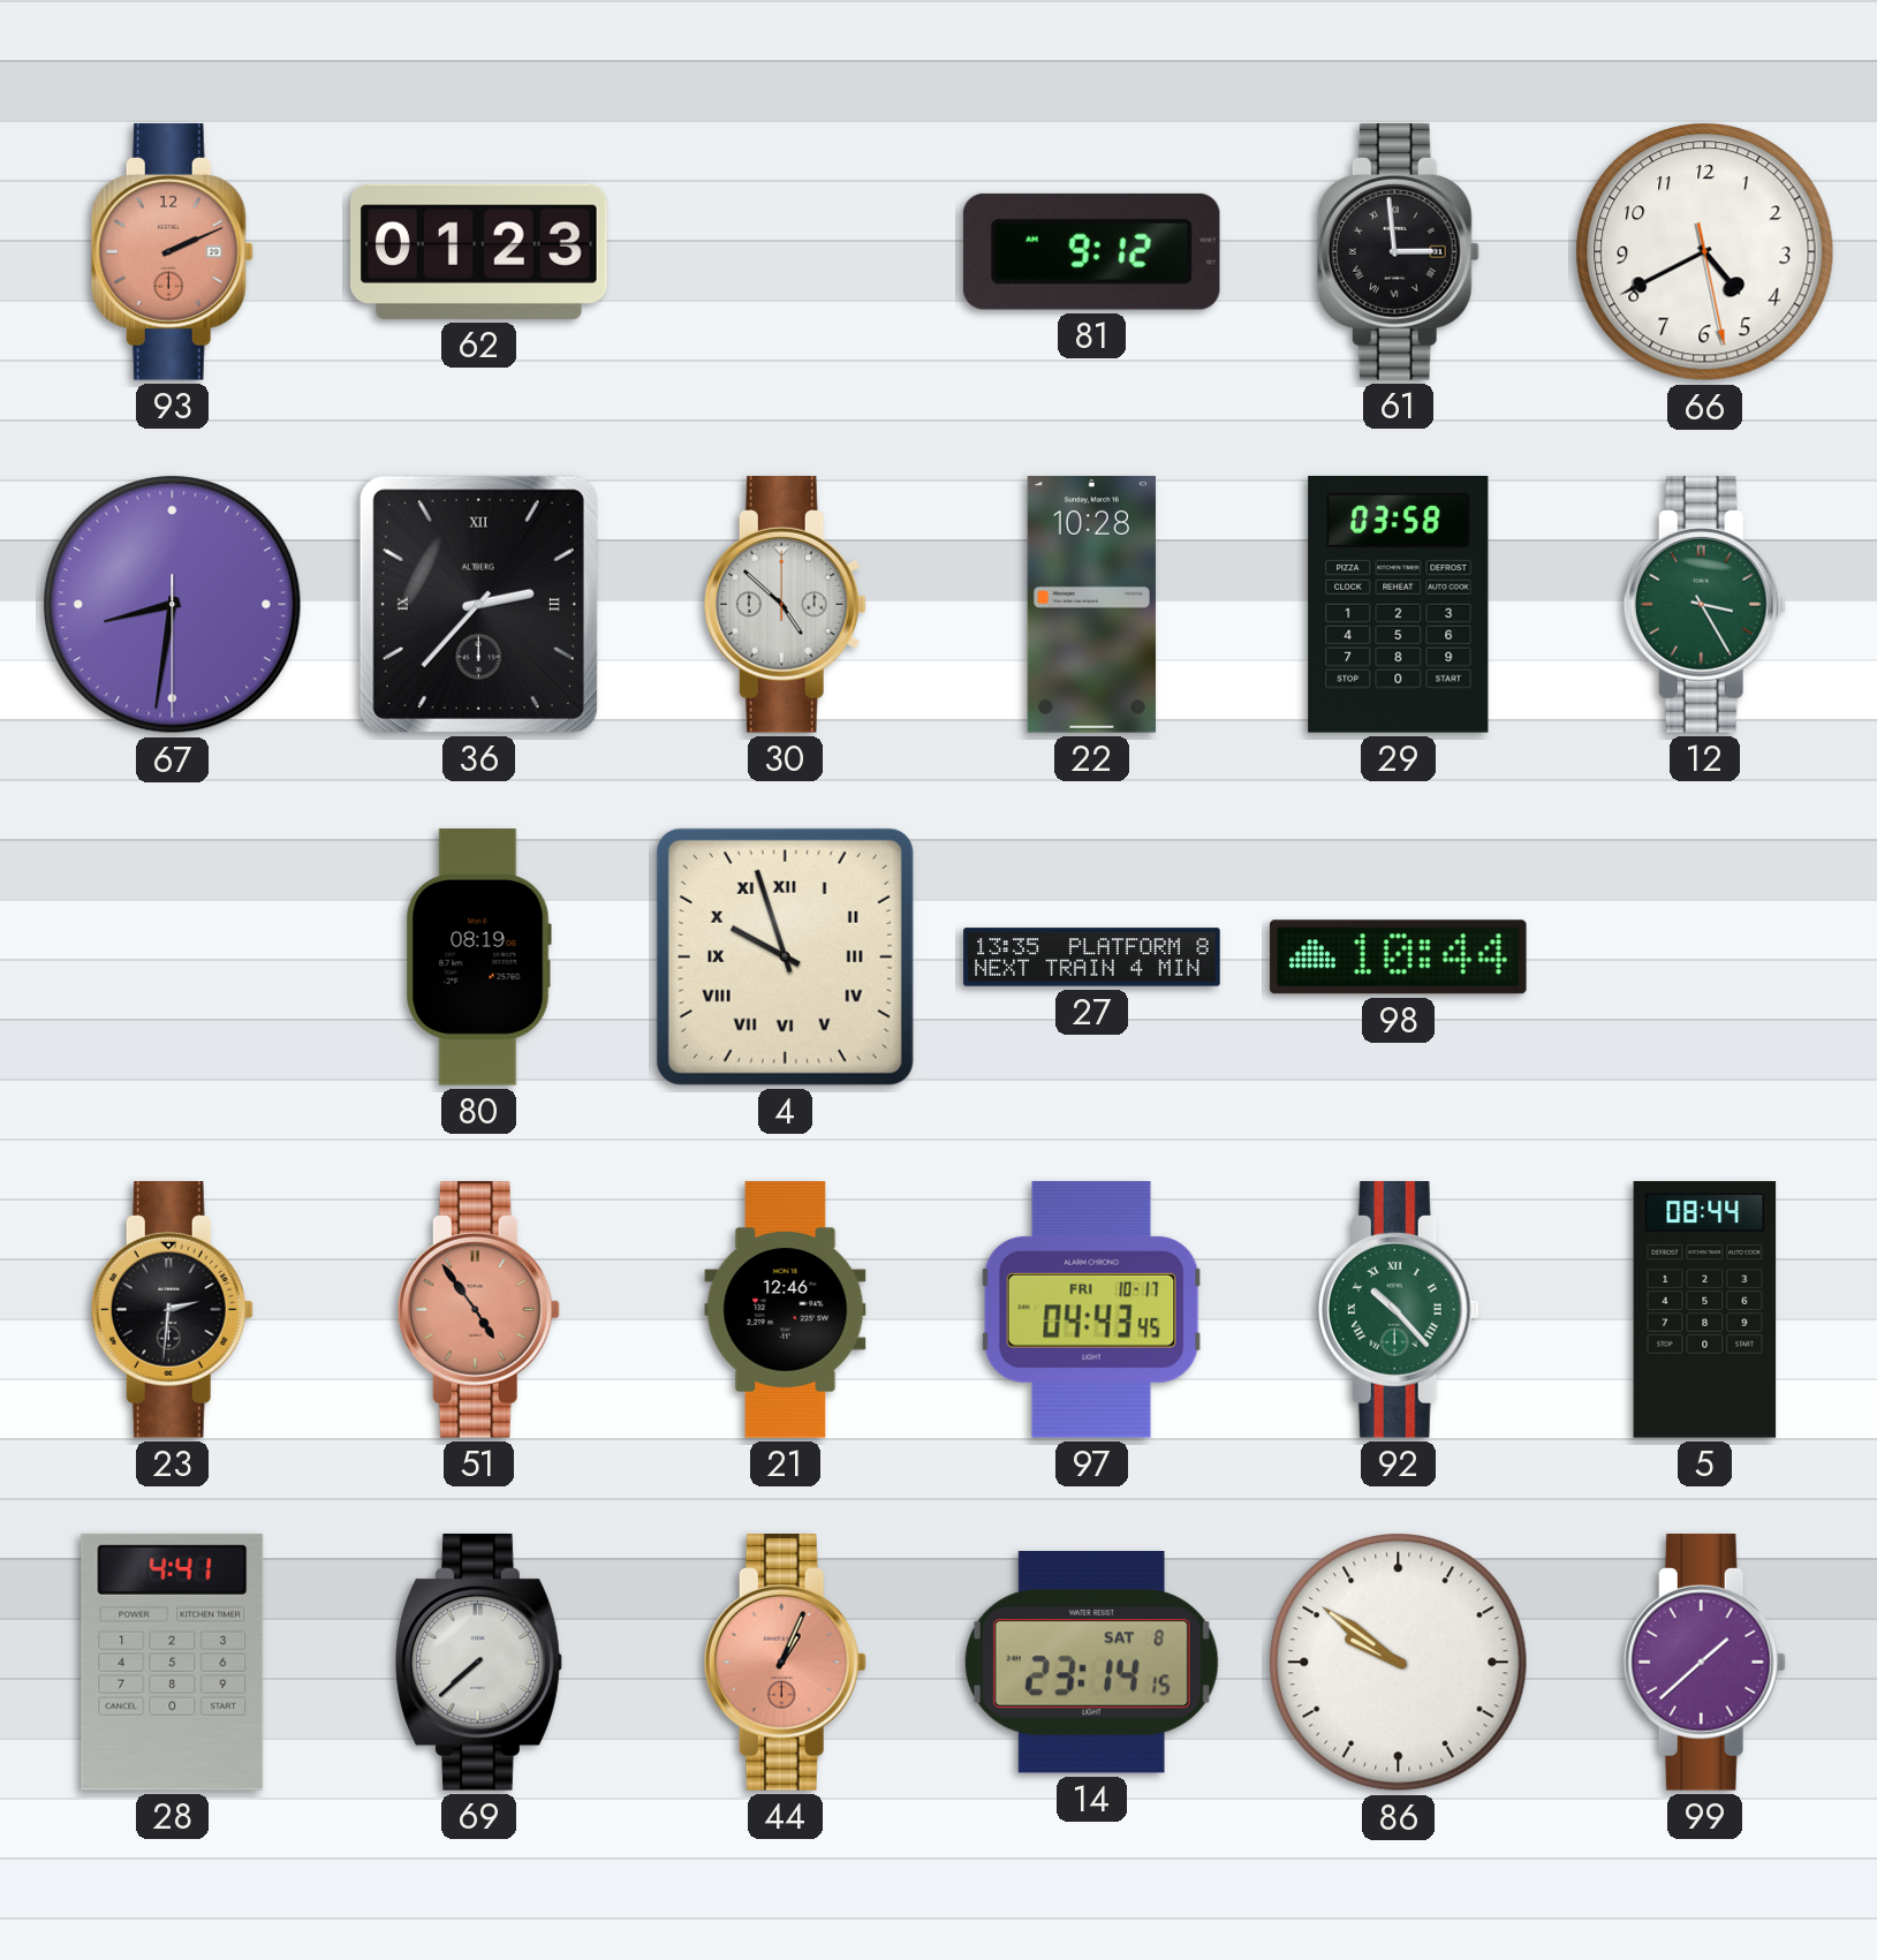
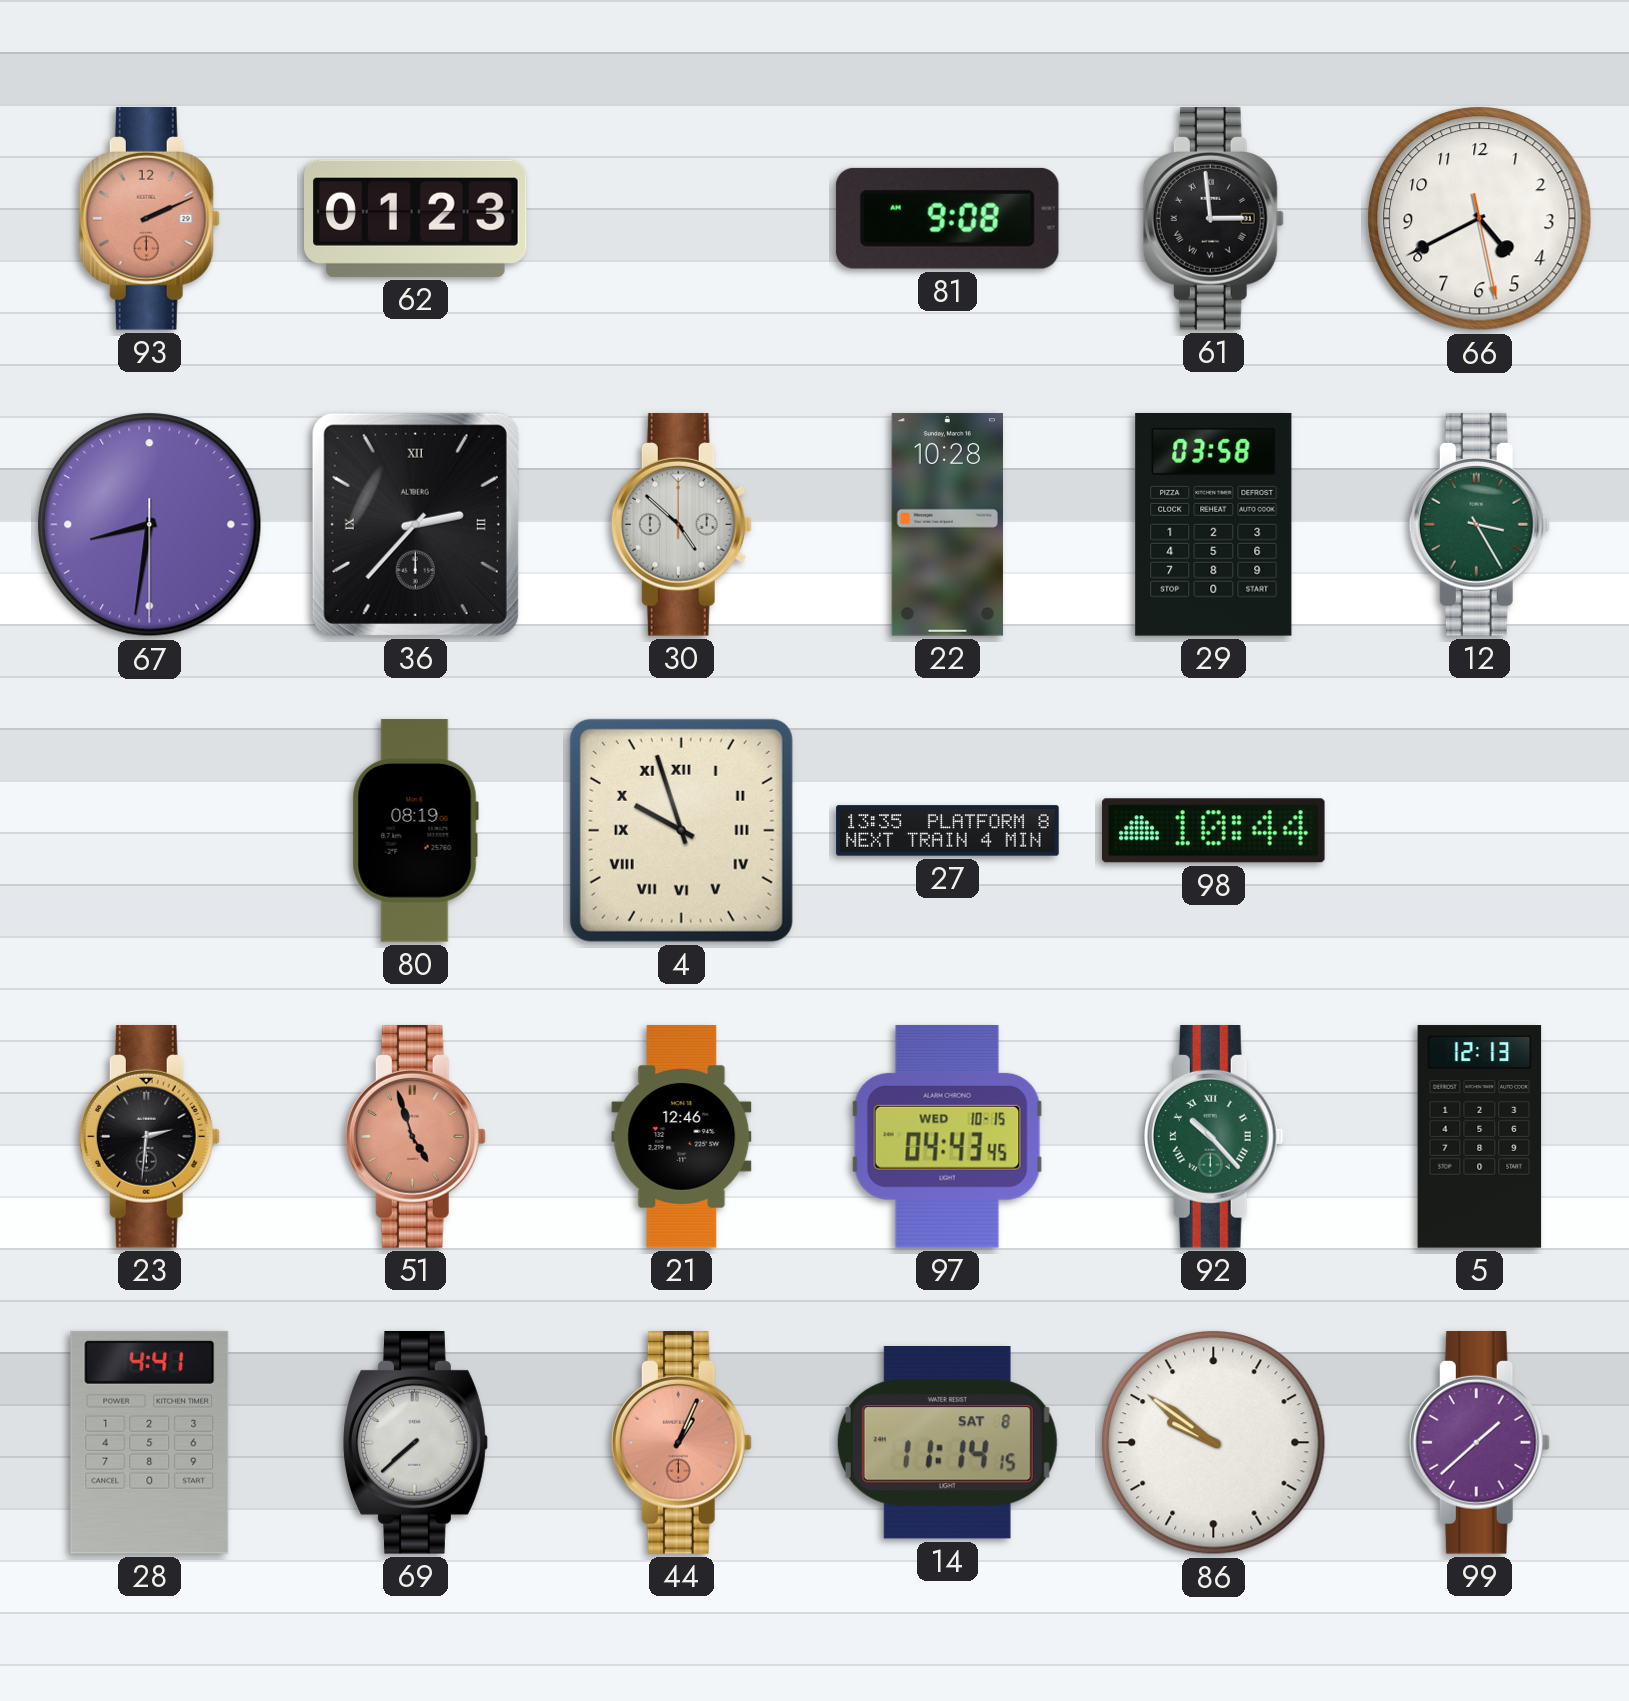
81: 9:12 -> 9:08
51: 4:54 -> 4:57
97 date: FRI 10-17 -> WED 10-15
5: 08:44 -> 12:13
14: 23:14 -> 11:14
